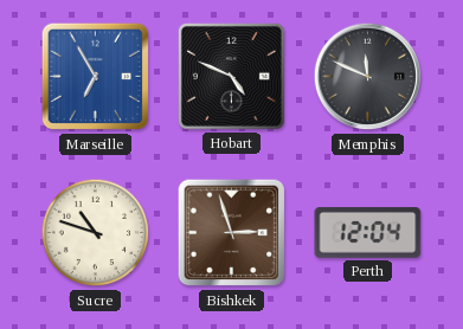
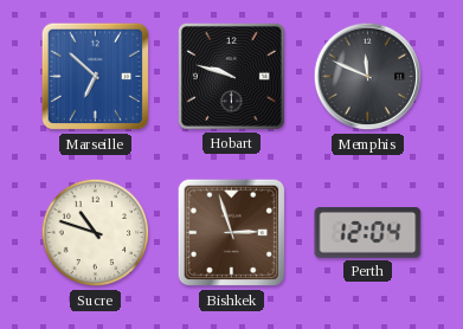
Marseille: 6:55 -> 6:52
Hobart: 4:49 -> 9:48
